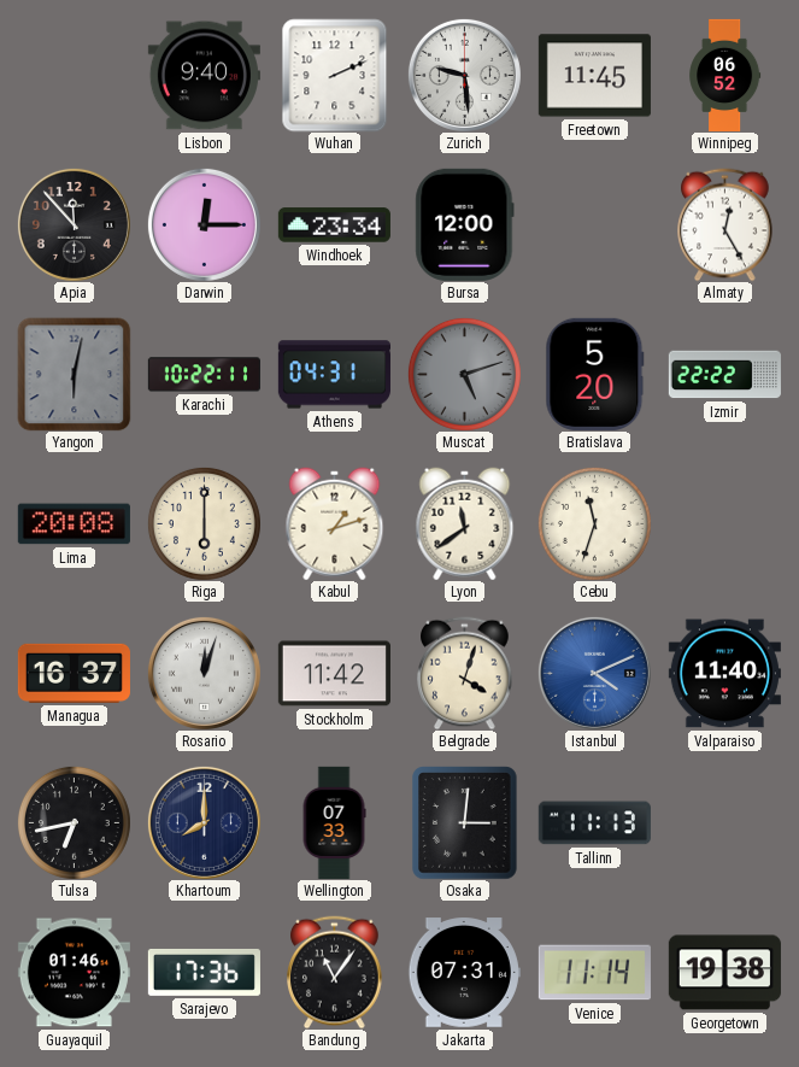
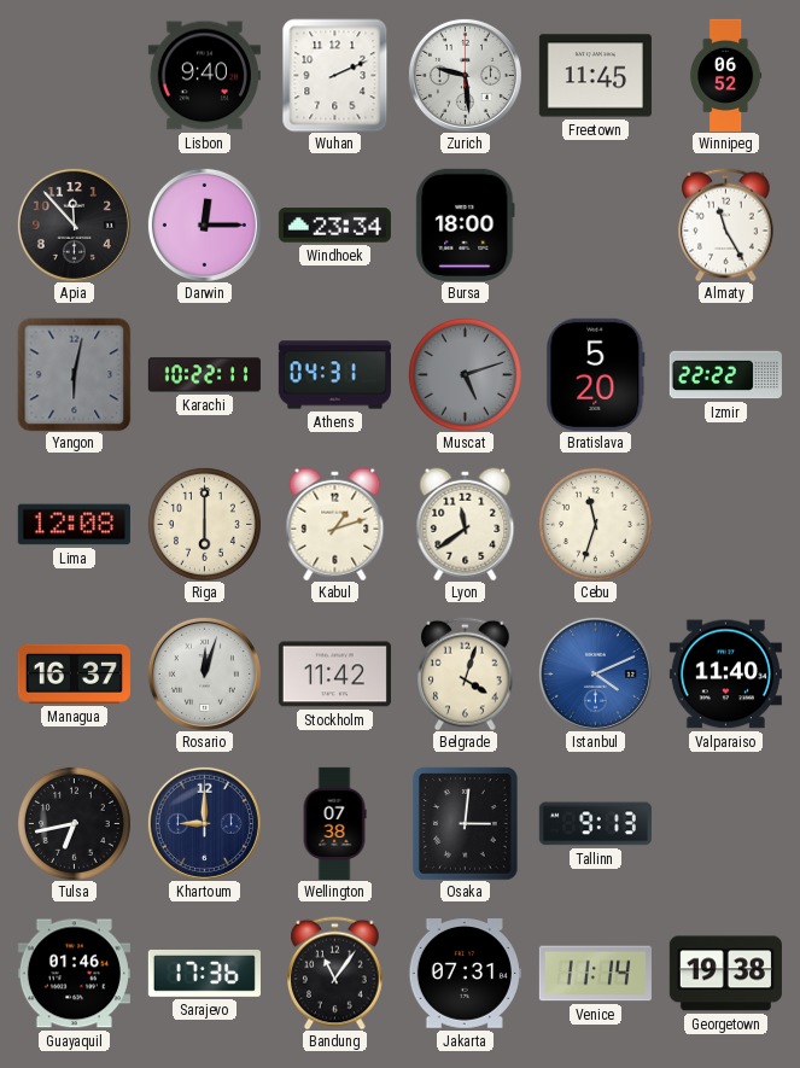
Bursa: 12:00 -> 18:00
Almaty: 12:25 -> 11:25
Lima: 20:08 -> 12:08
Khartoum: 8:00 -> 9:00
Wellington: 07:33 -> 07:38
Tallinn: 11:13 -> 9:13
